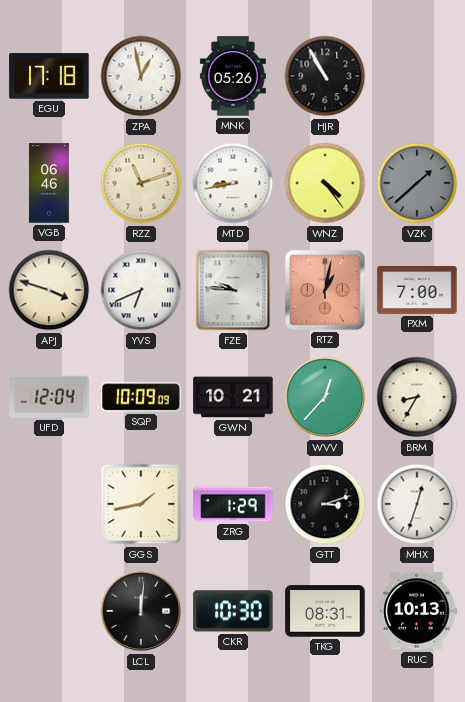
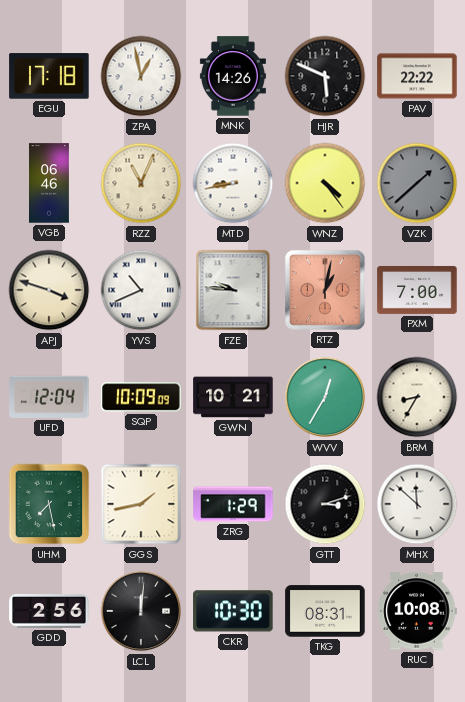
MNK: 05:26 -> 14:26
HJR: 10:55 -> 5:49
PAV: none -> 22:22
RZZ: 11:12 -> 11:04
YVS: 6:41 -> 10:41
WVV: 12:37 -> 12:35
UHM: none -> 7:28
MHX: 12:33 -> 11:52
GDD: none -> 2:56
RUC: 10:13 -> 10:08
